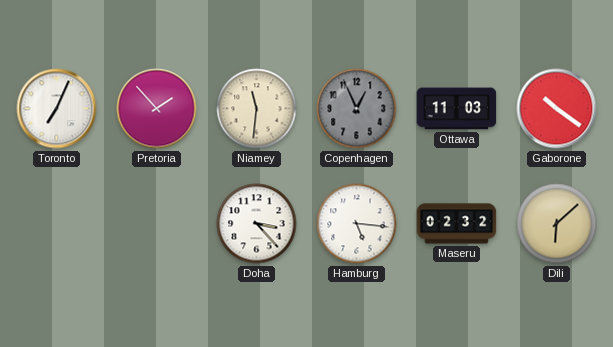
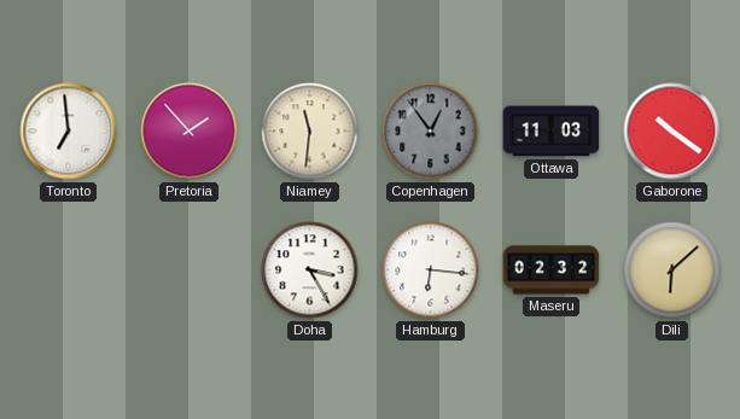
Toronto: 7:04 -> 6:59
Copenhagen: 12:56 -> 12:54
Doha: 3:23 -> 3:25
Hamburg: 5:16 -> 6:16
